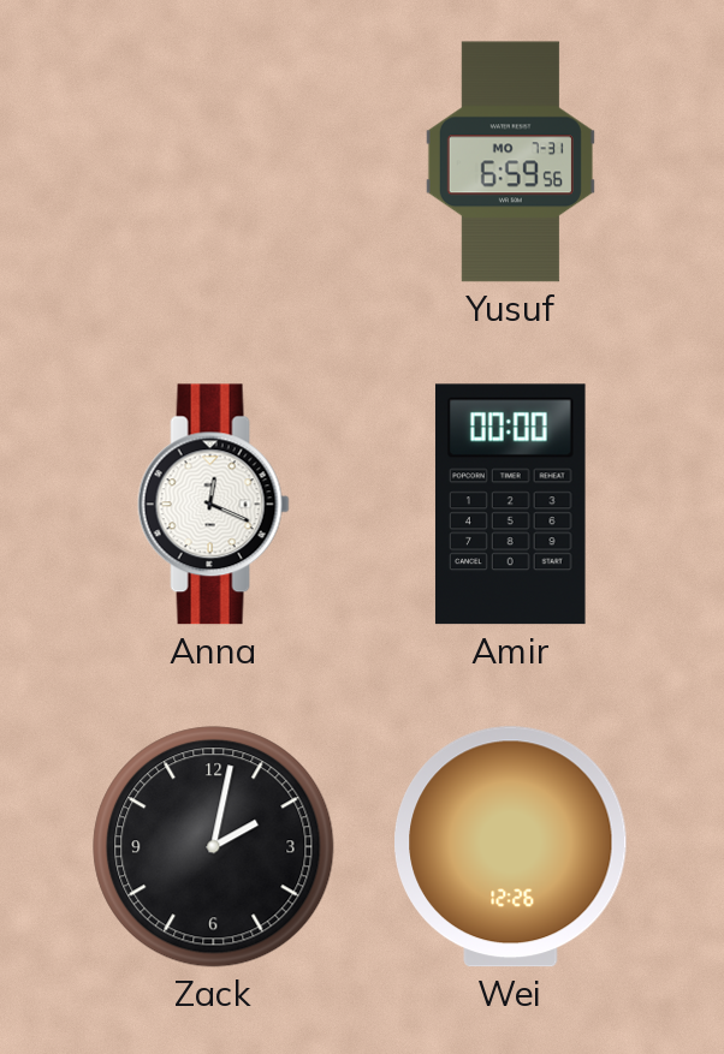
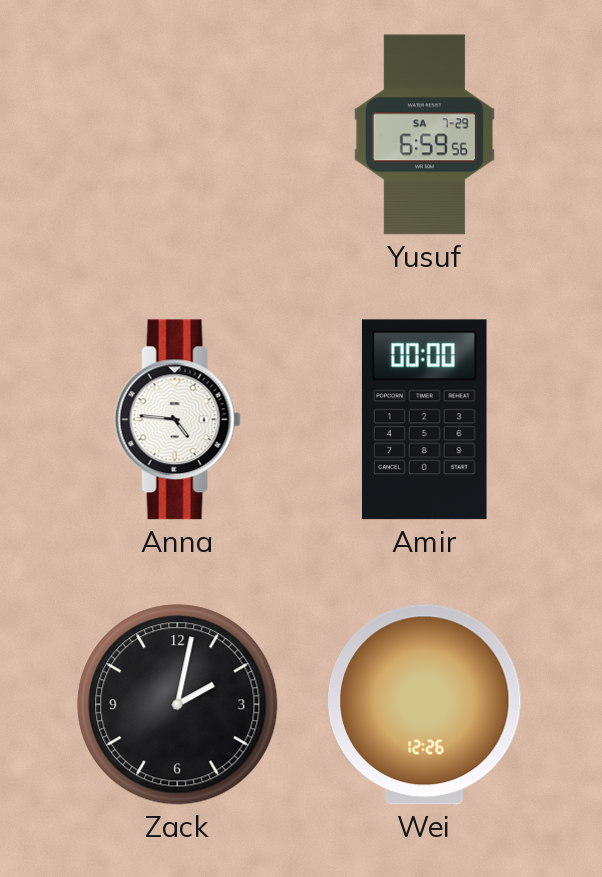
Yusuf date: MO 7-31 -> SA 7-29
Anna: 12:19 -> 4:46
